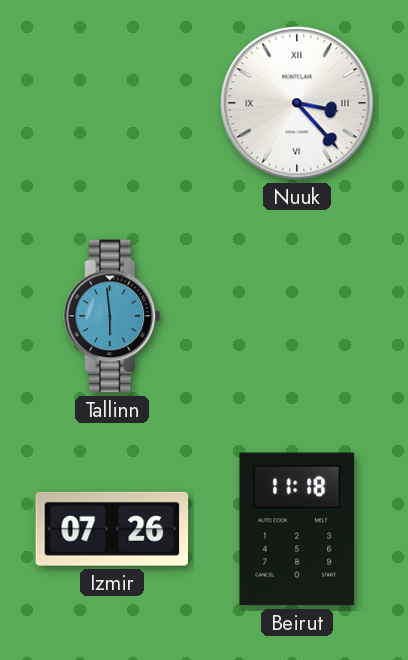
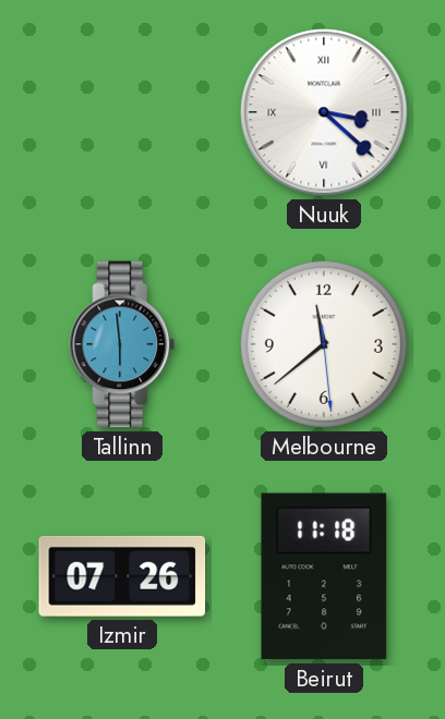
Nuuk: 3:23 -> 3:22
Melbourne: none -> 11:38
